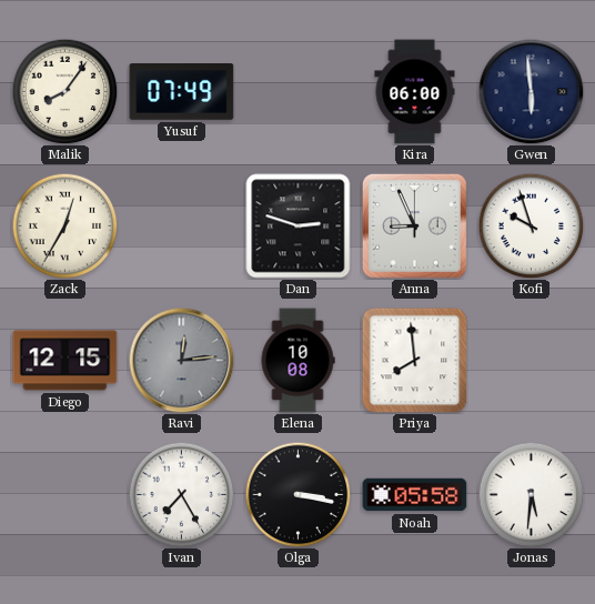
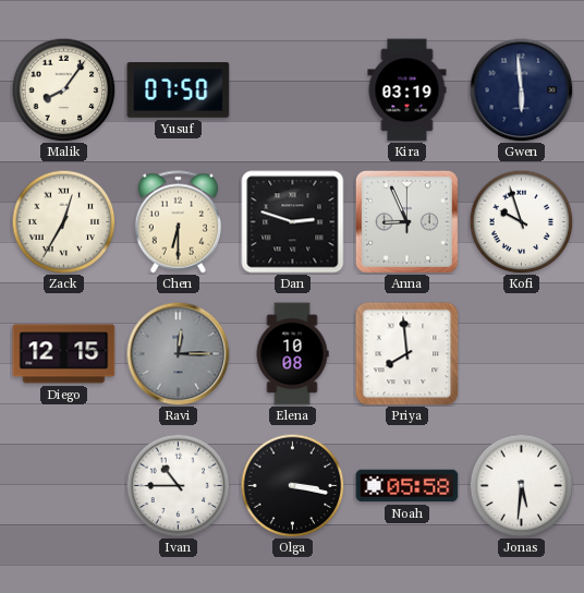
Yusuf: 07:49 -> 07:50
Kira: 06:00 -> 03:19
Chen: none -> 6:30
Ravi: 12:14 -> 12:15
Ivan: 7:25 -> 10:45
